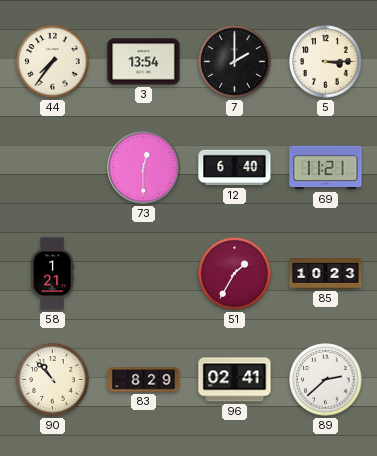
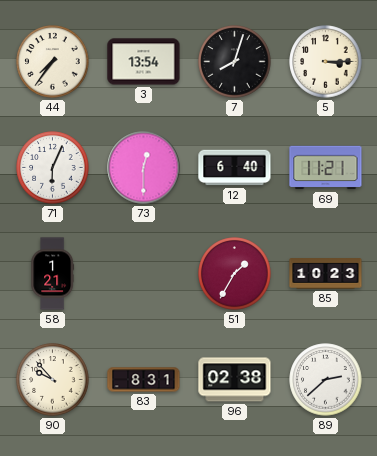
7: 2:00 -> 8:03
71: none -> 6:04
90: 10:53 -> 9:53
83: 8:29 -> 8:31
96: 02:41 -> 02:38
